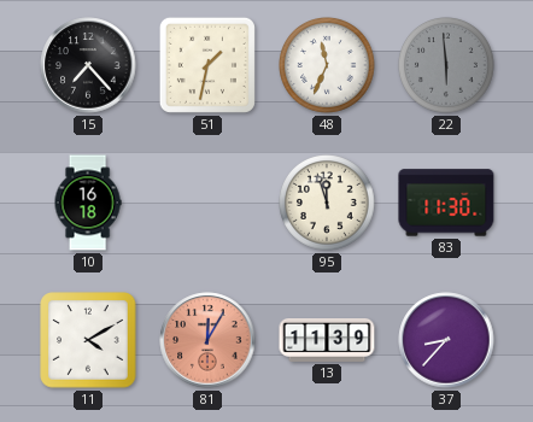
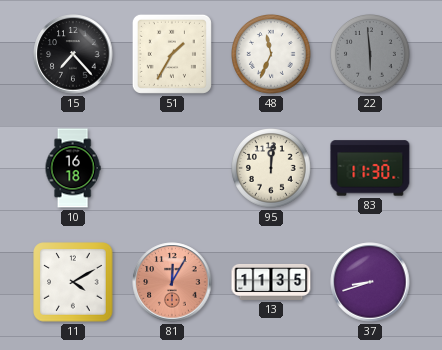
51: 1:32 -> 1:35
95: 11:57 -> 12:01
13: 11:39 -> 11:35
37: 8:37 -> 8:42
